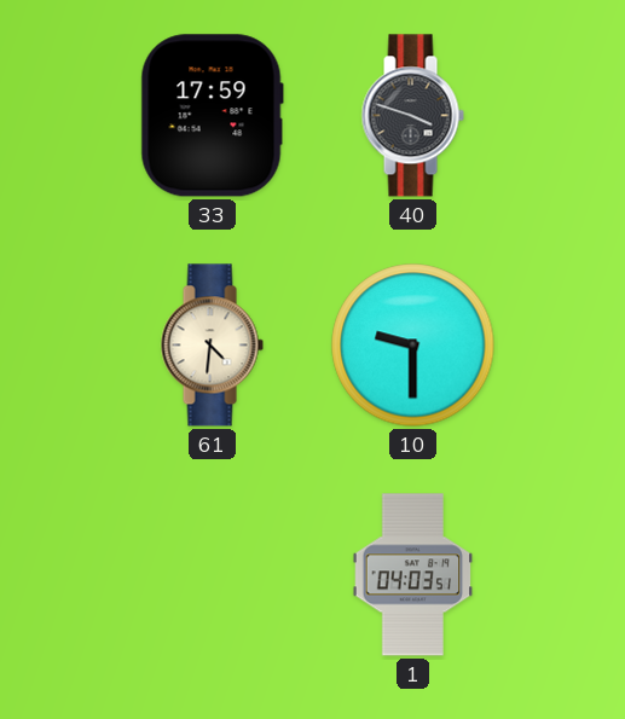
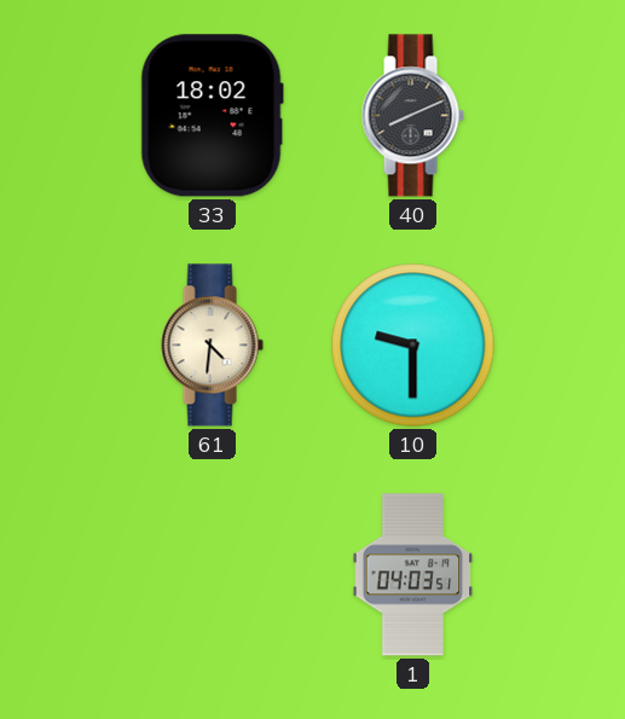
33: 17:59 -> 18:02
40: 3:48 -> 8:11
